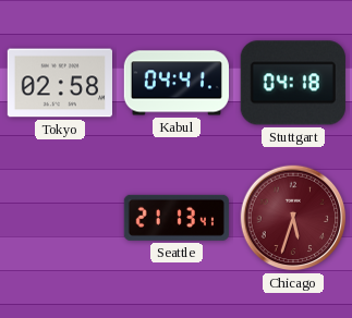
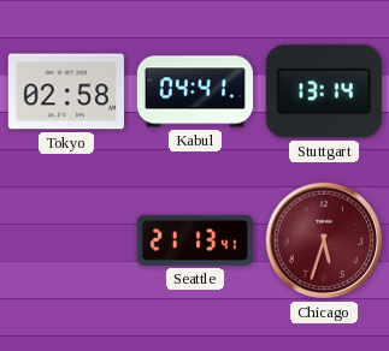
Stuttgart: 04:18 -> 13:14
